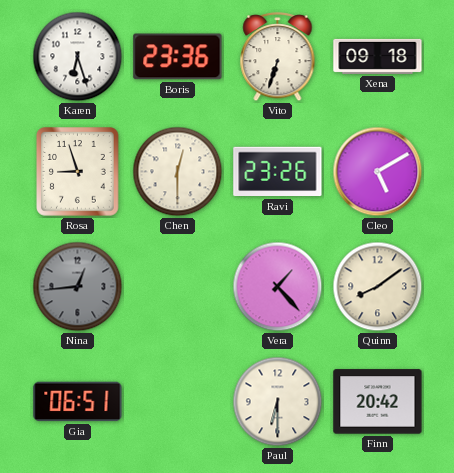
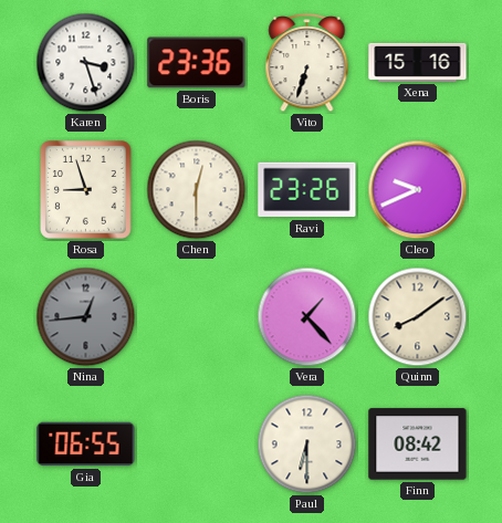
Karen: 6:27 -> 3:27
Xena: 09:18 -> 15:16
Cleo: 5:10 -> 9:41
Gia: 06:51 -> 06:55
Finn: 20:42 -> 08:42
